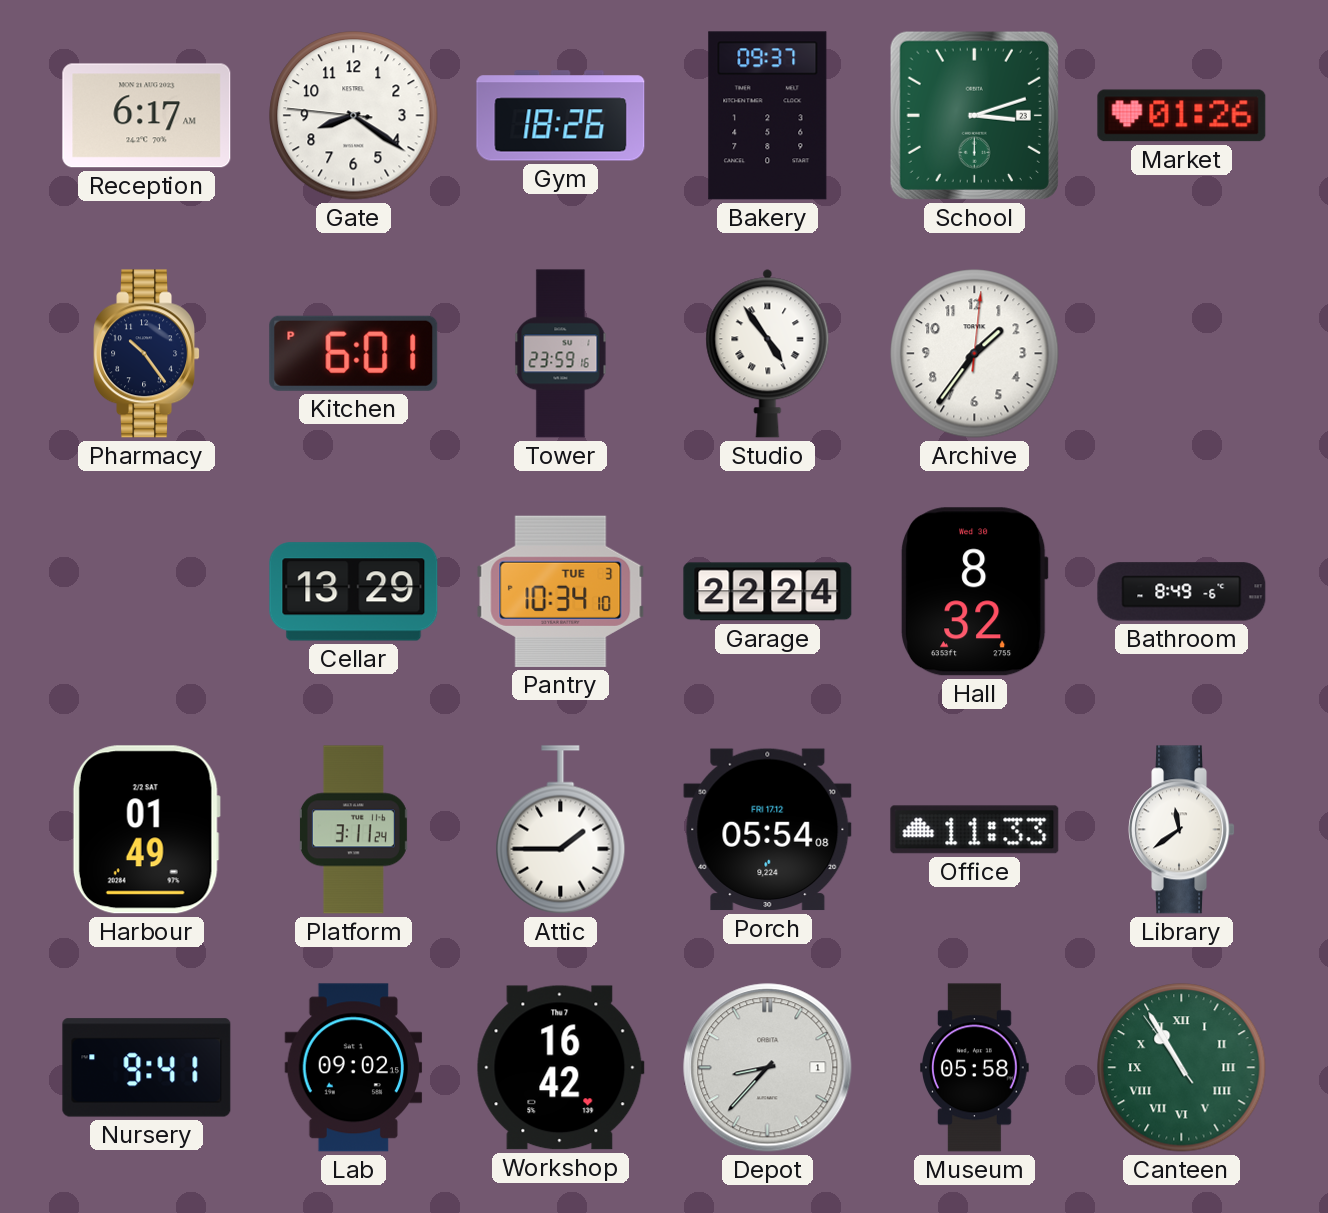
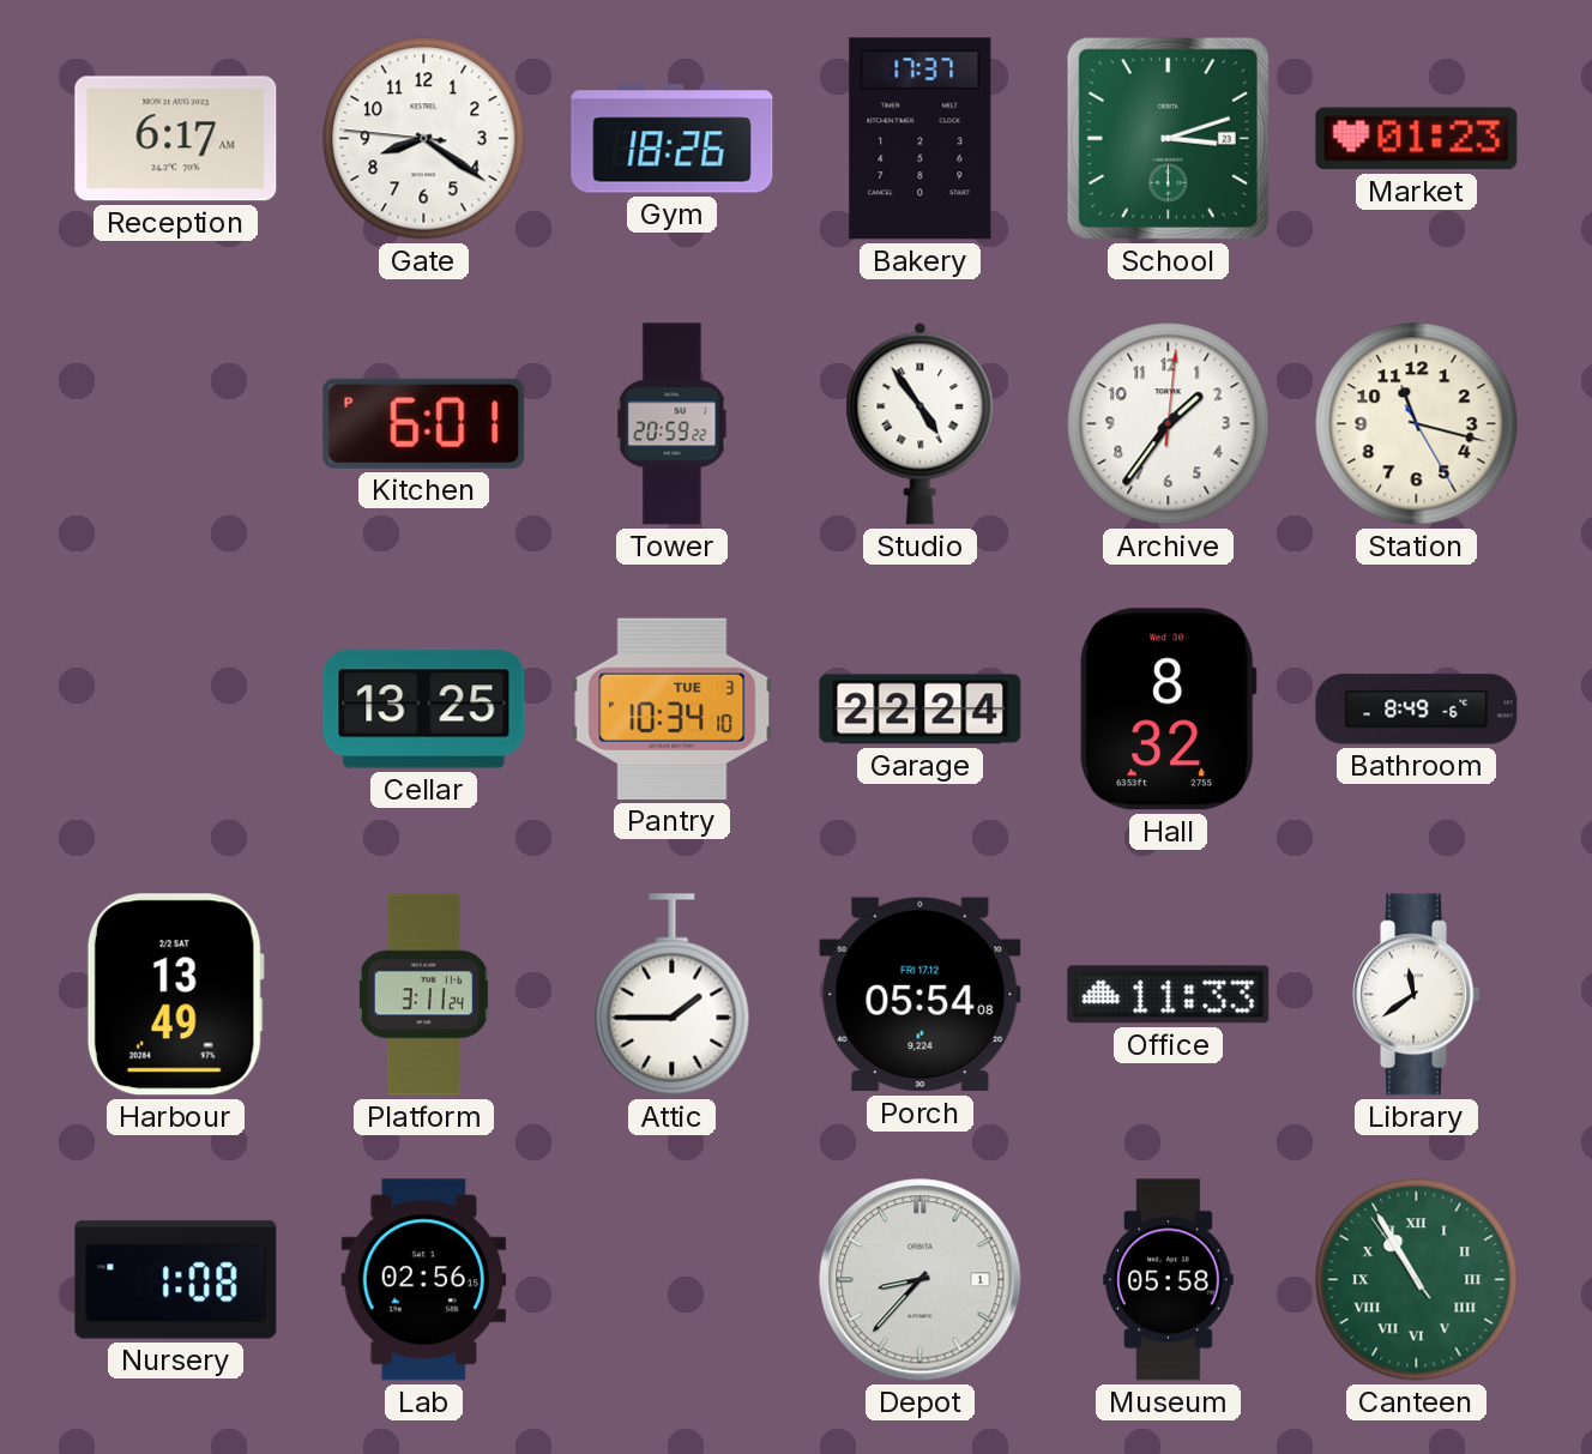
Bakery: 09:37 -> 17:37
Market: 01:26 -> 01:23
Pharmacy: 10:24 -> none
Tower: 23:59 -> 20:59
Station: none -> 11:17
Cellar: 13:29 -> 13:25
Harbour: 01:49 -> 13:49
Nursery: 9:41 -> 1:08
Lab: 09:02 -> 02:56
Workshop: 16:42 -> none
